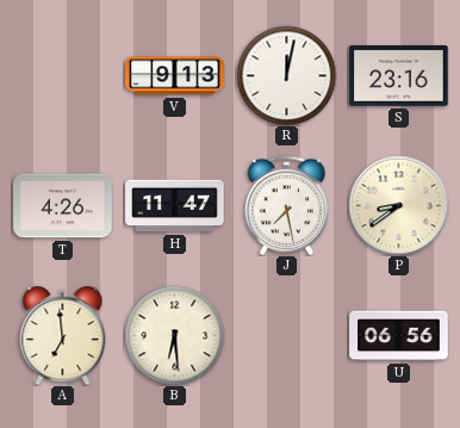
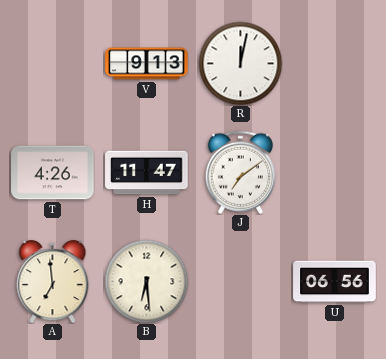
S: 23:16 -> none
J: 7:28 -> 7:09
P: 8:39 -> none
